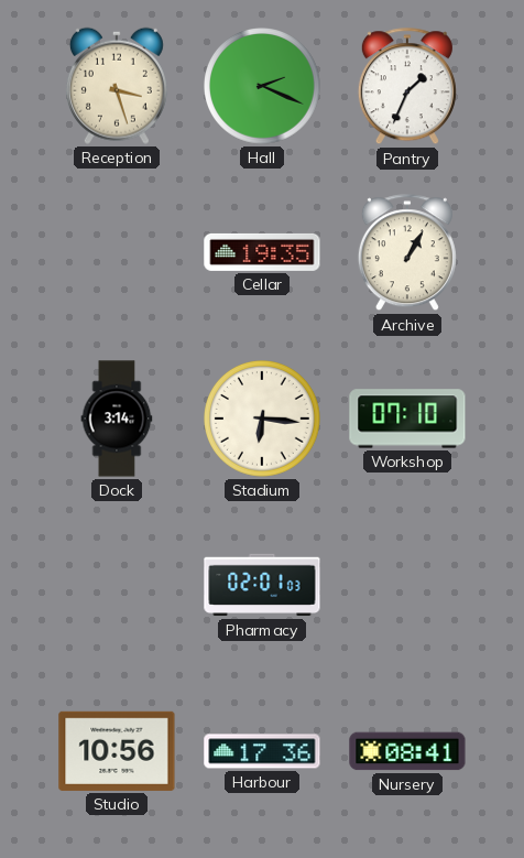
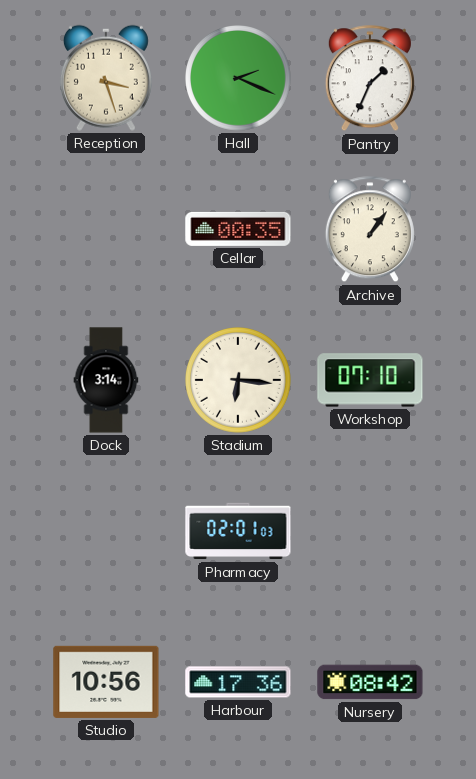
Cellar: 19:35 -> 00:35
Archive: 1:05 -> 1:06
Nursery: 08:41 -> 08:42
